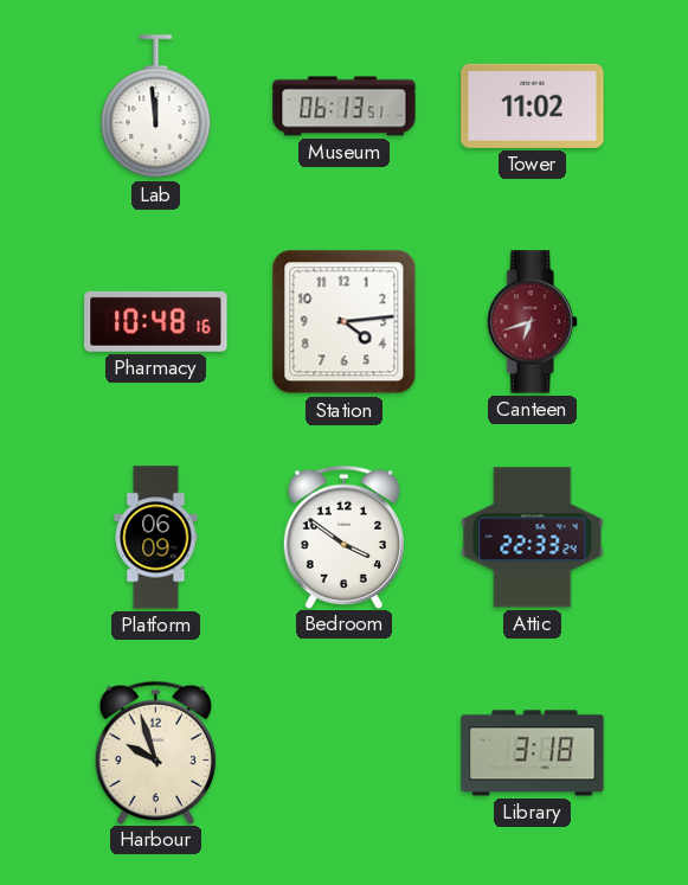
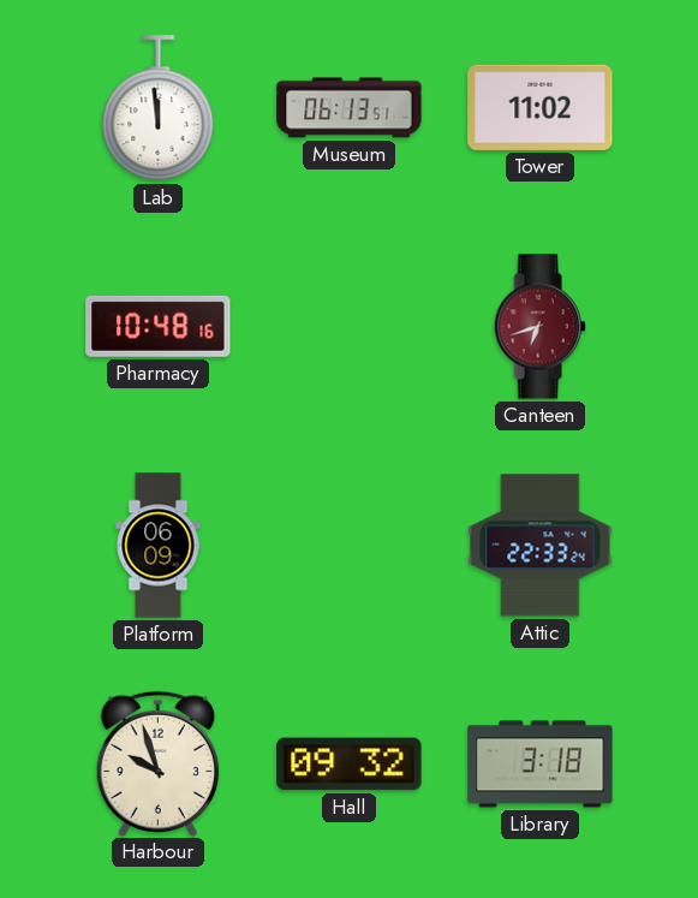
Station: 4:14 -> none
Bedroom: 3:51 -> none
Hall: none -> 09:32
